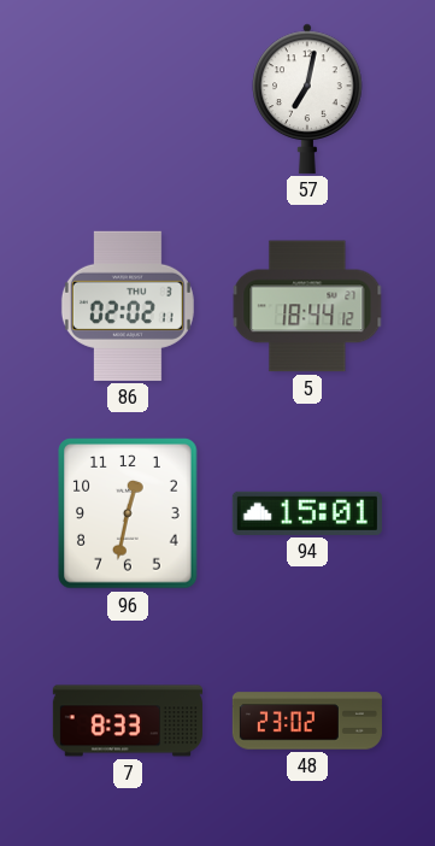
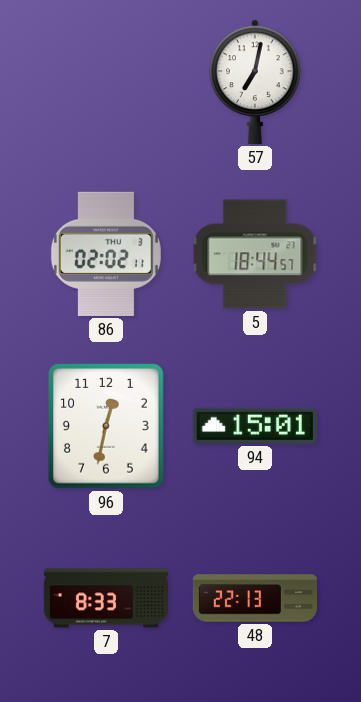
5: 18:44:12 -> 18:44:57
48: 23:02 -> 22:13
